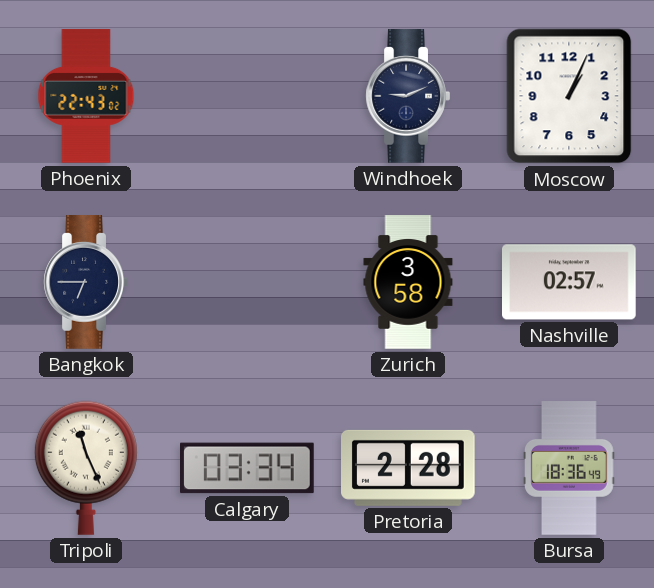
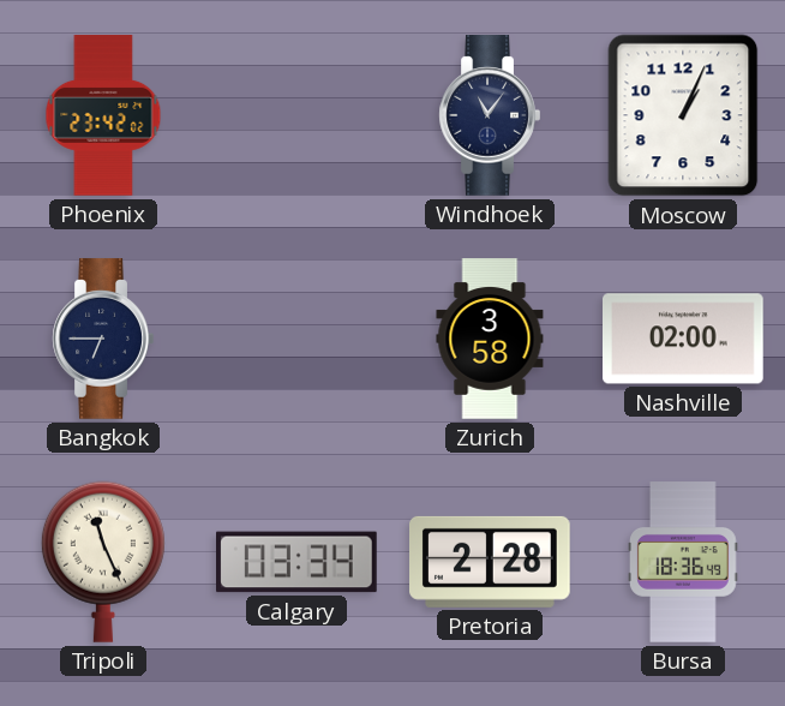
Phoenix: 22:43 -> 23:42
Windhoek: 9:11 -> 11:06
Nashville: 02:57 -> 02:00
